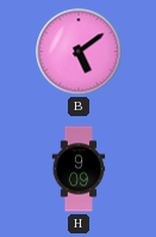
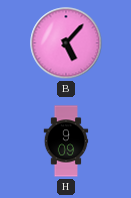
B: 5:09 -> 5:07
